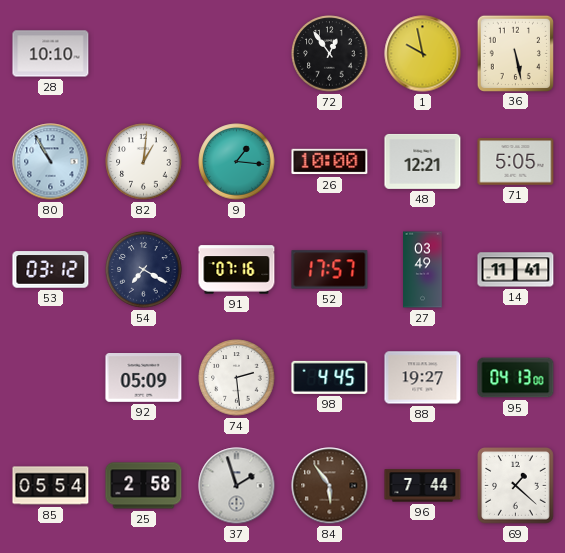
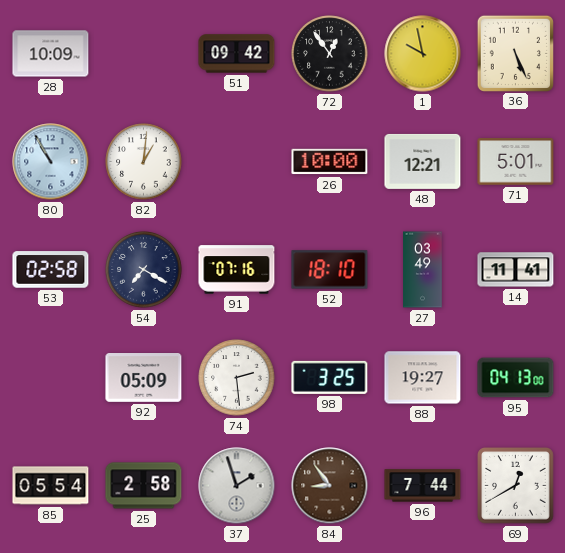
28: 10:10 -> 10:09
51: none -> 09:42
36: 5:28 -> 5:26
9: 1:16 -> none
71: 5:05 -> 5:01
53: 03:12 -> 02:58
52: 17:57 -> 18:10
98: 4:45 -> 3:25
84: 5:54 -> 8:54
69: 1:22 -> 12:40
